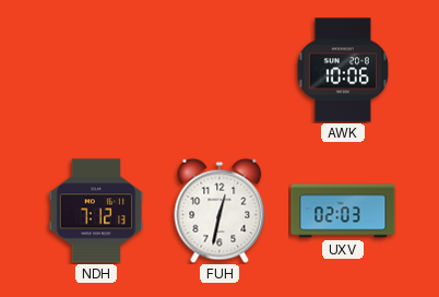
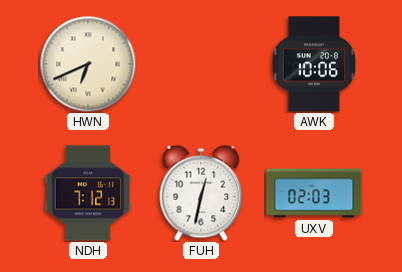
HWN: none -> 6:41
